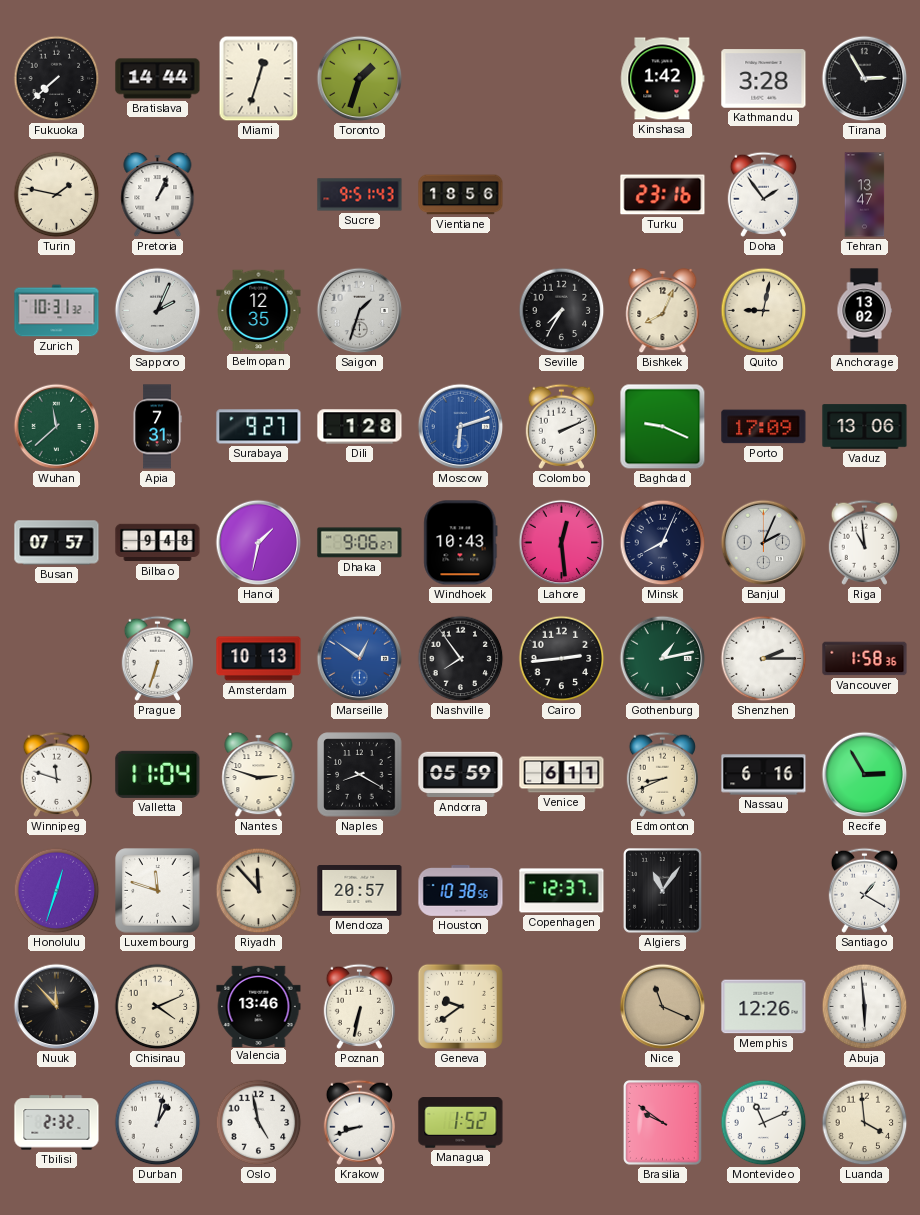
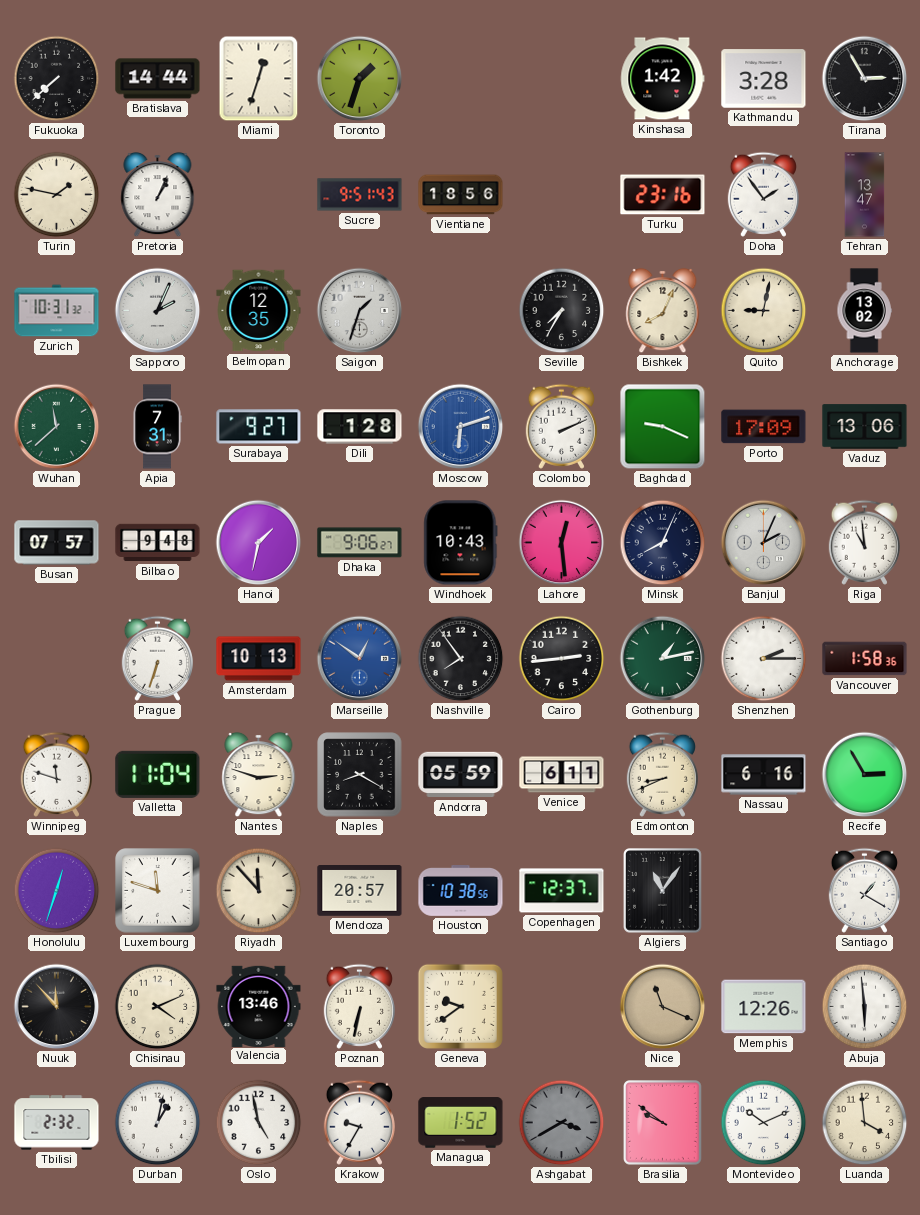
Krakow: 8:42 -> 9:35
Ashgabat: none -> 3:40
Montevideo: 11:11 -> 10:11
